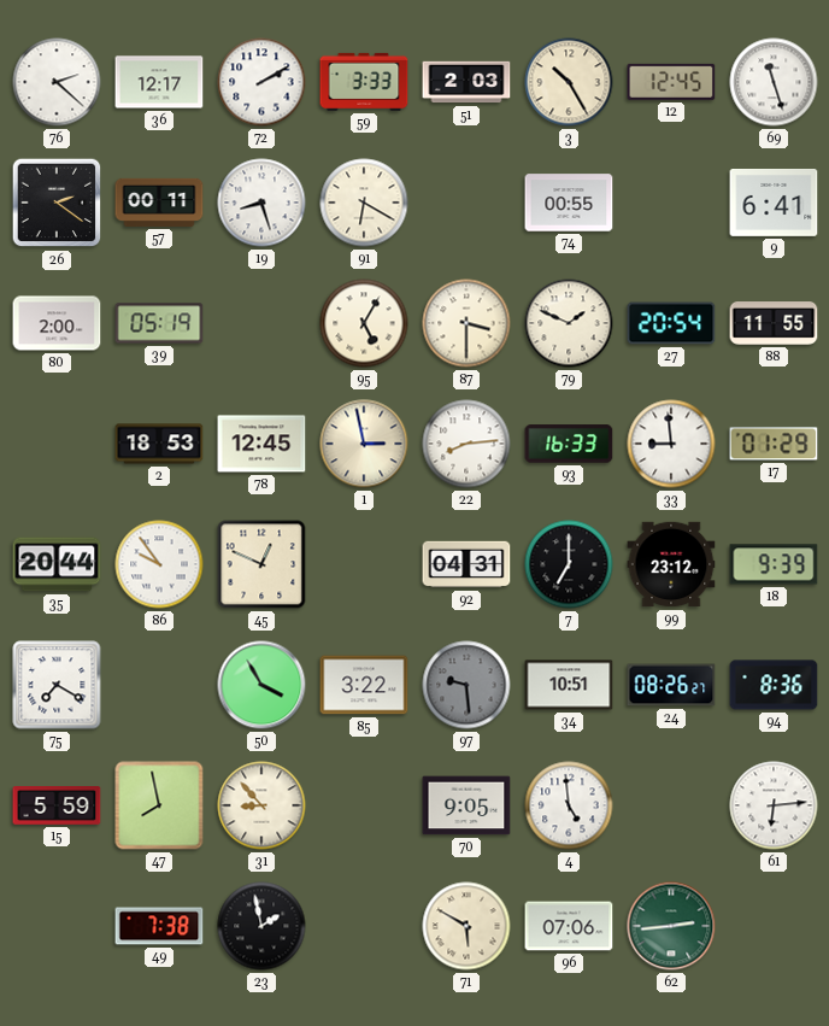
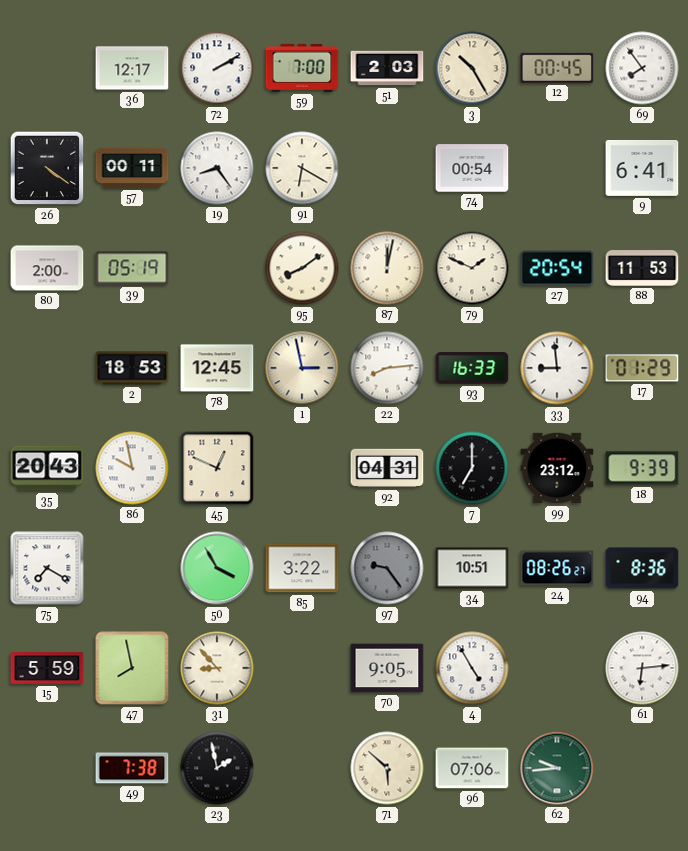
76: 2:22 -> none
59: 3:33 -> 7:00
12: 12:45 -> 00:45
69: 11:27 -> 7:54
26: 2:21 -> 4:21
19: 8:27 -> 8:24
74: 00:55 -> 00:54
95: 5:05 -> 8:09
87: 3:30 -> 12:02
88: 11:55 -> 11:53
35: 20:44 -> 20:43
86: 9:54 -> 9:58
97: 9:29 -> 9:24
4: 4:59 -> 4:55
71: 5:50 -> 5:52
62: 2:44 -> 9:44
